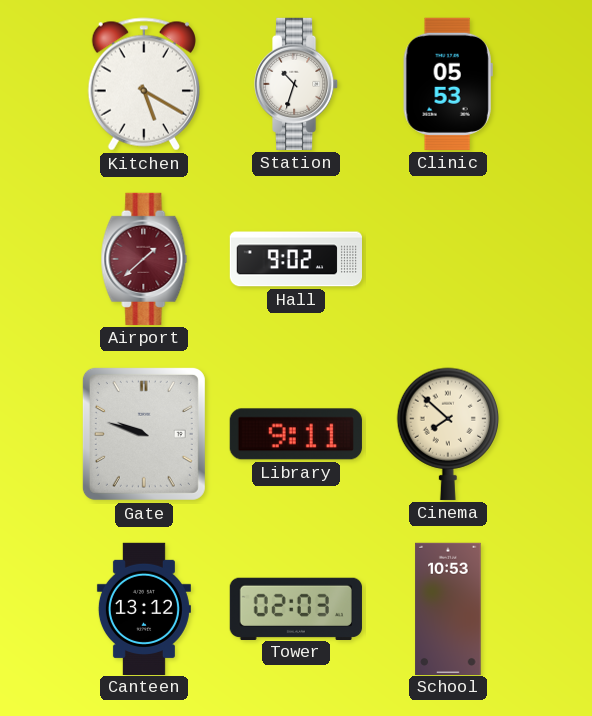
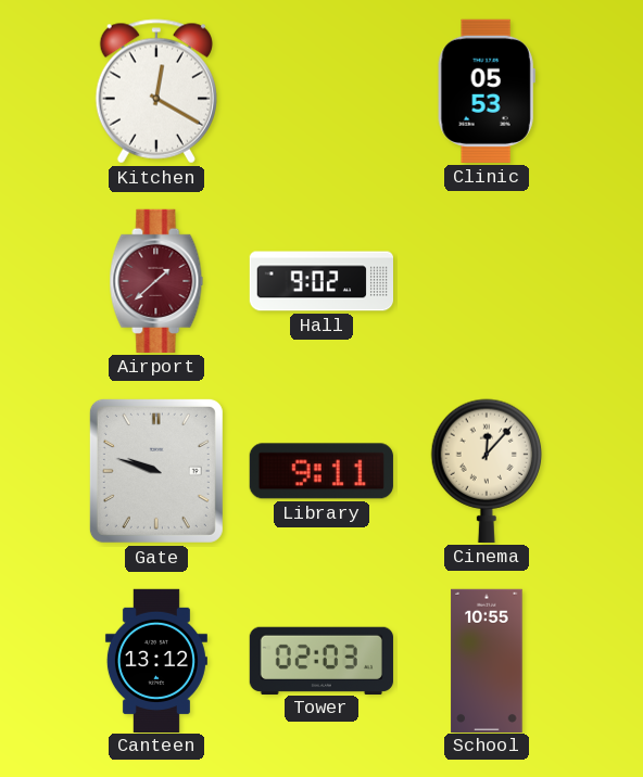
Kitchen: 5:20 -> 12:20
Station: 10:33 -> none
Cinema: 7:52 -> 12:07
School: 10:53 -> 10:55
